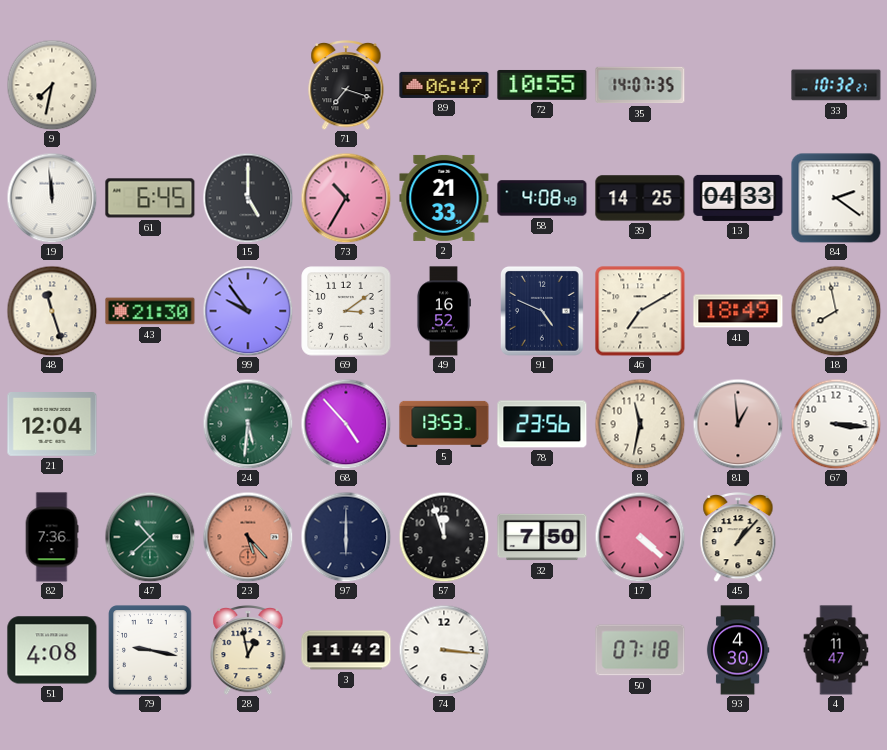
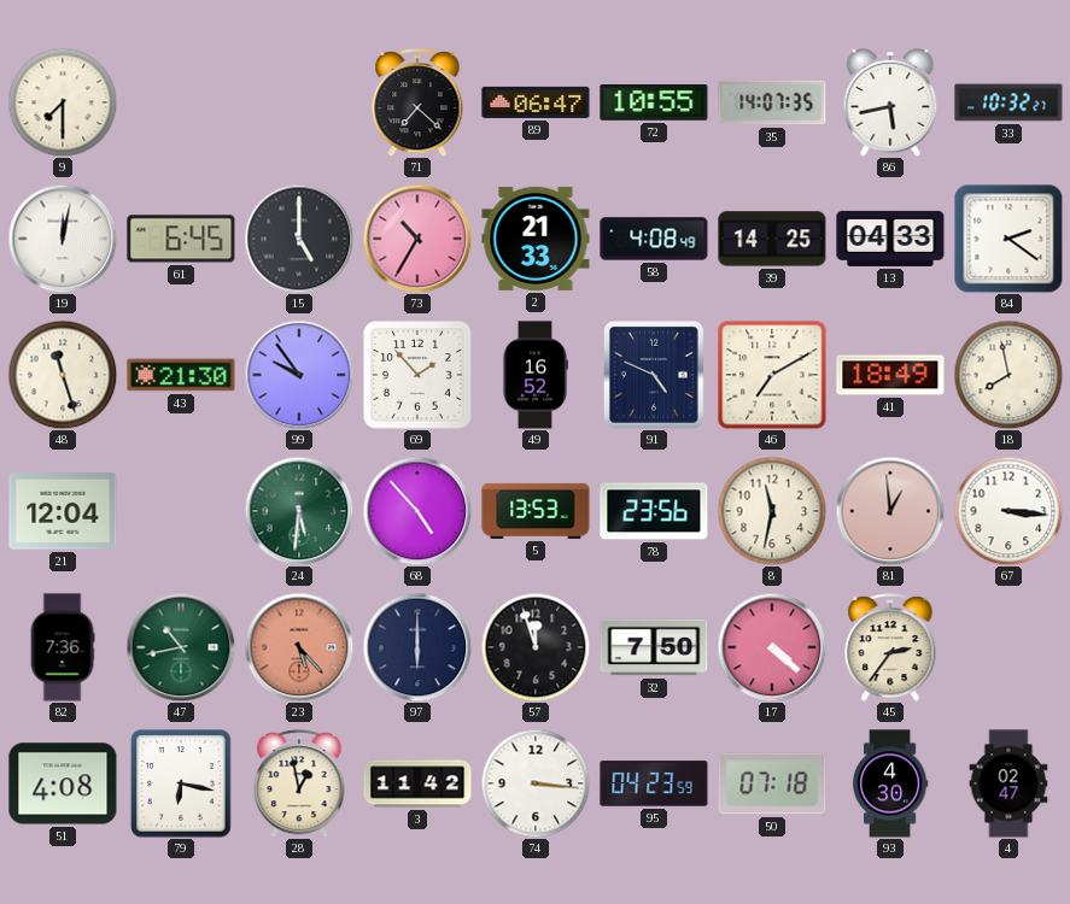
9: 7:32 -> 7:30
71: 7:18 -> 7:22
86: none -> 5:43
19: 11:59 -> 12:02
69: 3:09 -> 1:53
47: 10:38 -> 10:43
45: 1:07 -> 2:36
79: 9:17 -> 6:17
95: none -> 04:23
4: 11:47 -> 02:47
